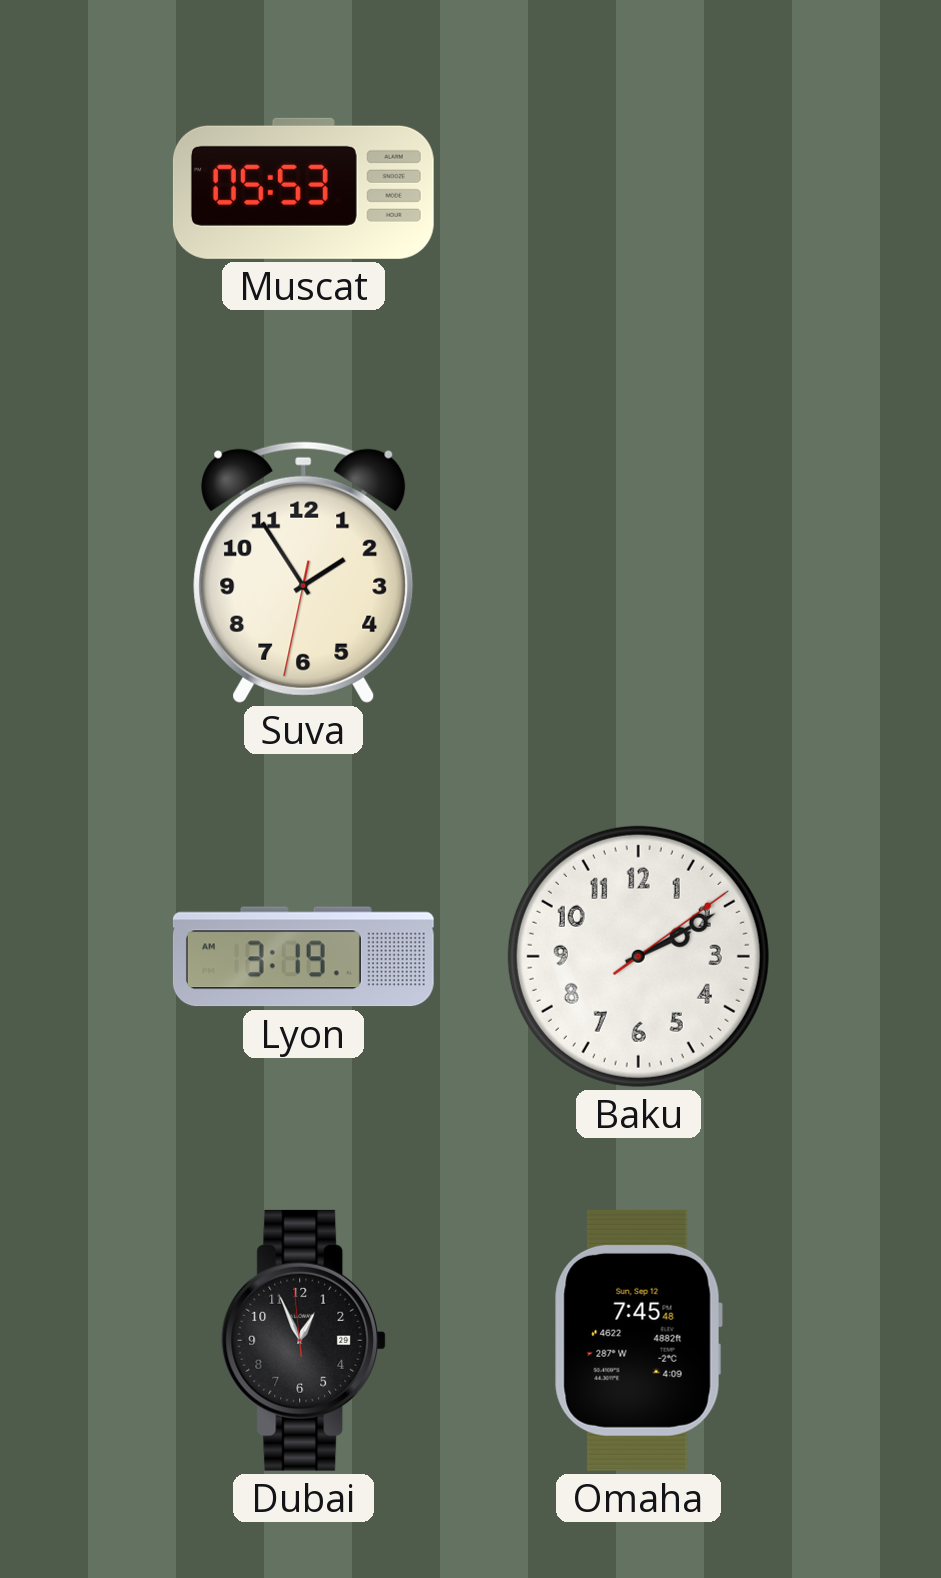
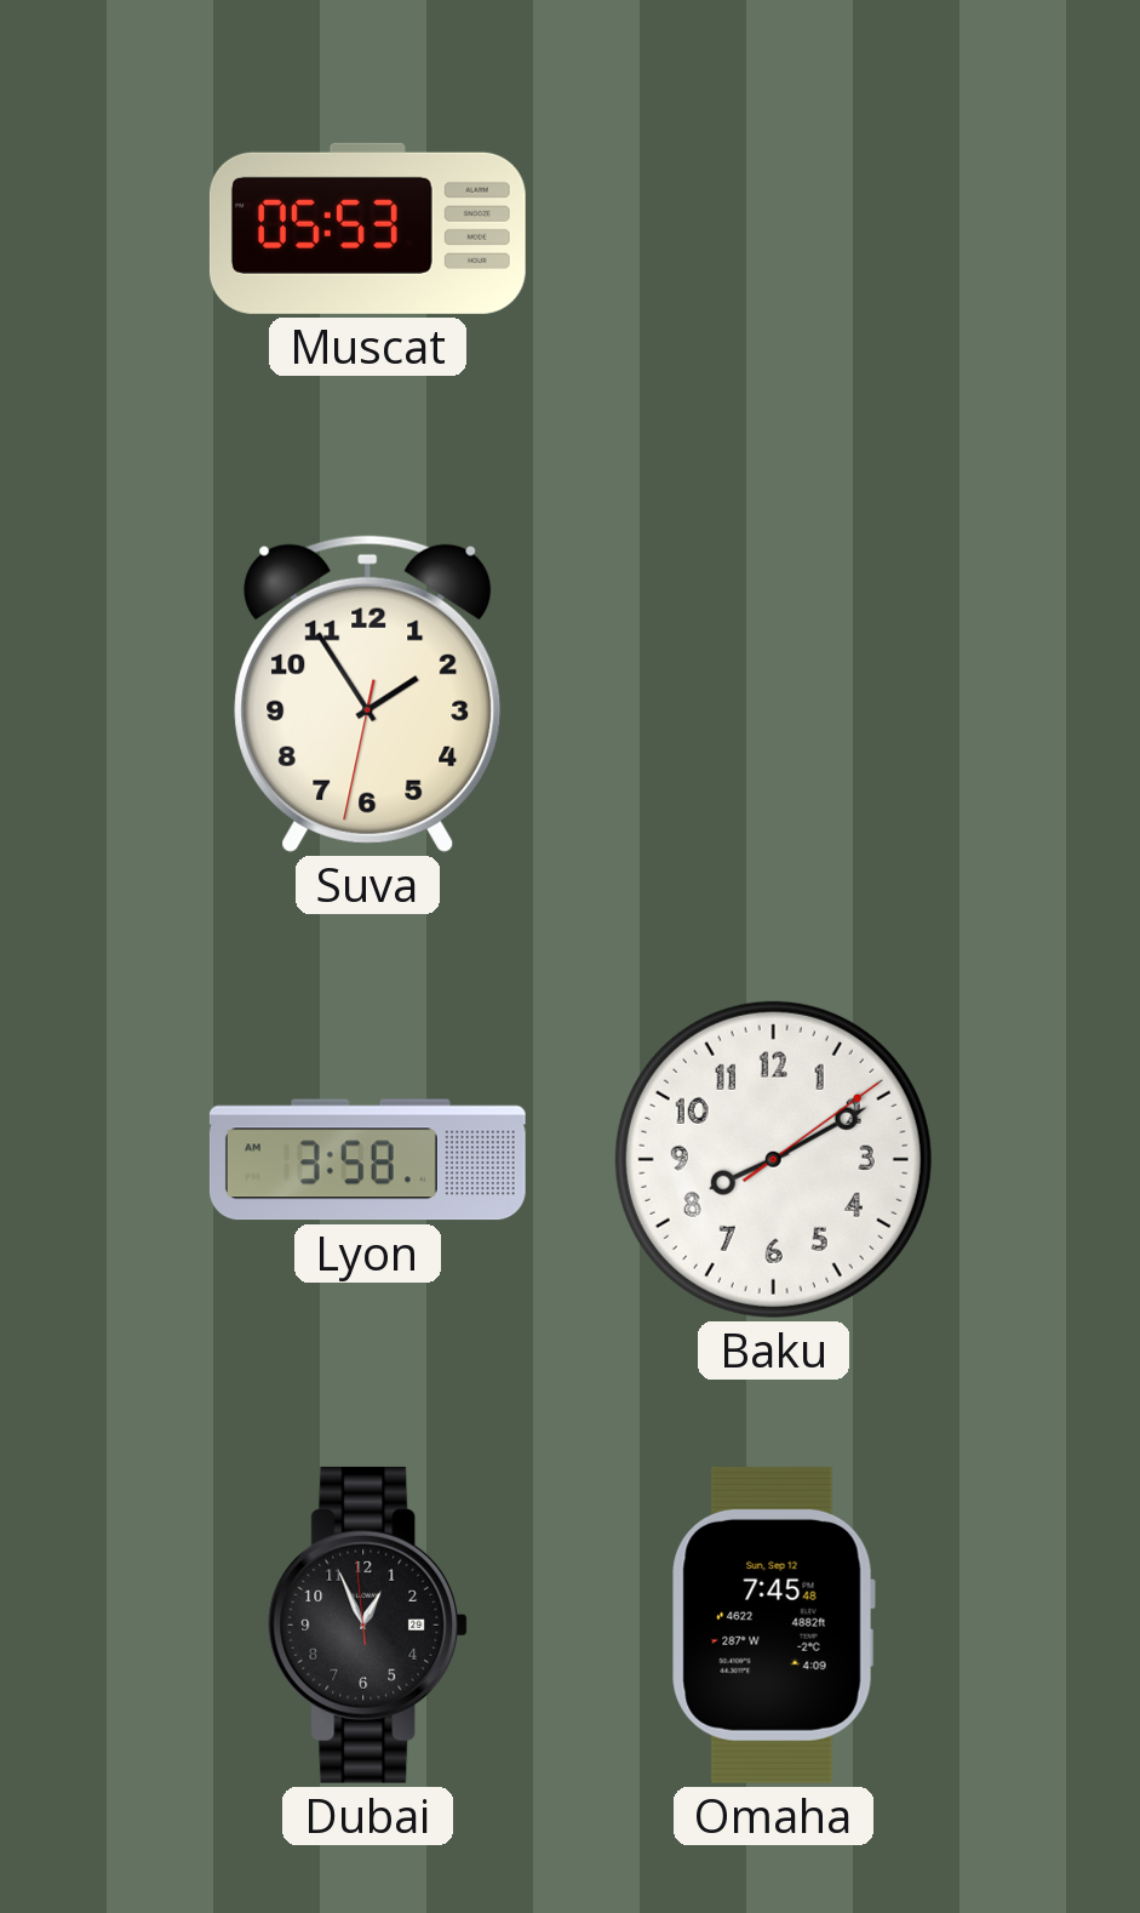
Lyon: 3:19 -> 3:58
Baku: 2:10 -> 8:10
